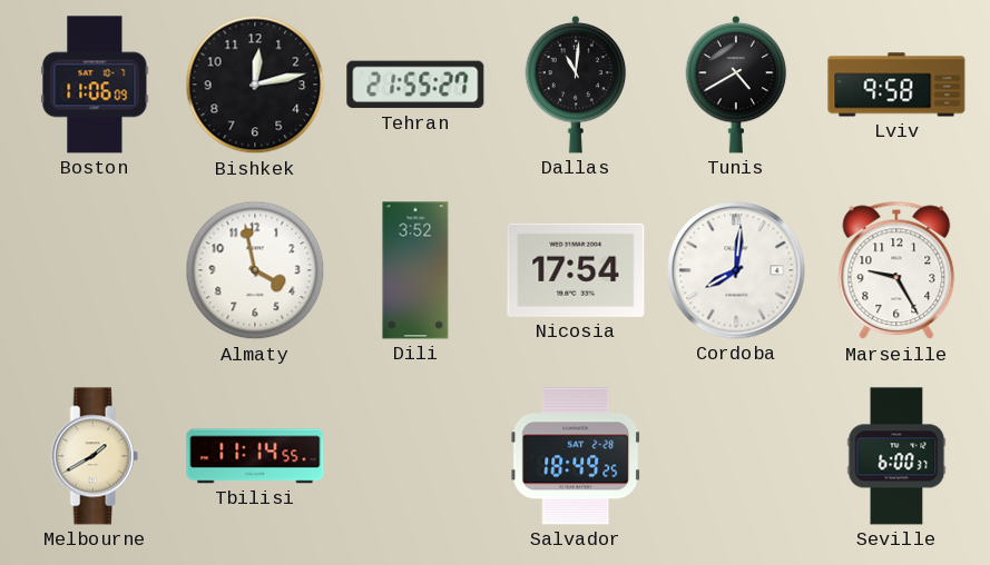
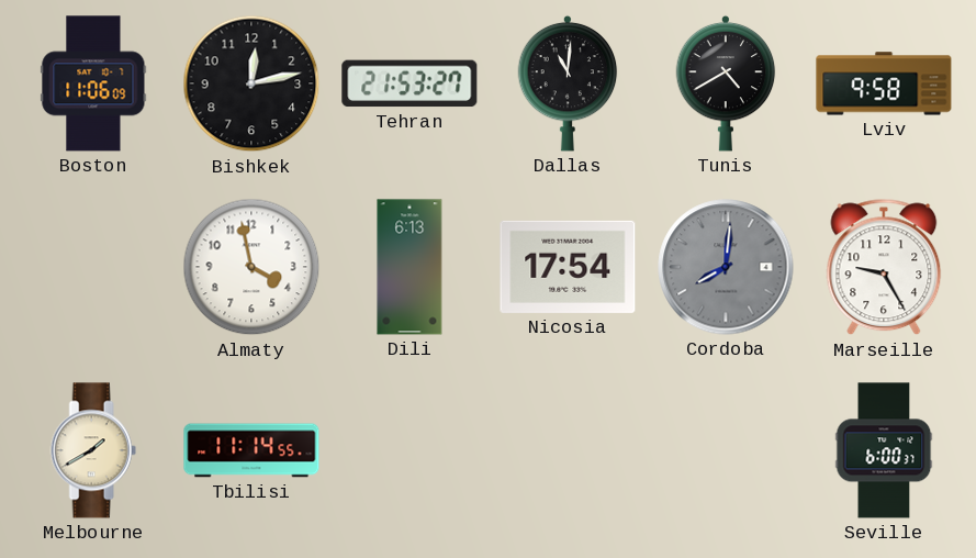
Tehran: 21:55 -> 21:53
Dili: 3:52 -> 6:13
Cordoba dial: white -> grey
Salvador: 18:49 -> none
